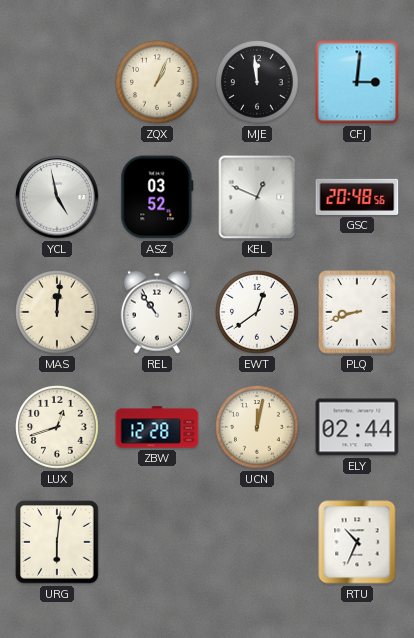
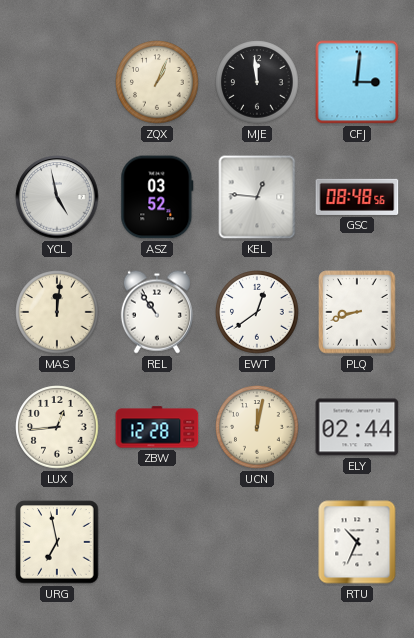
KEL: 12:49 -> 12:46
GSC: 20:48 -> 08:48
LUX: 12:42 -> 12:44
URG: 6:01 -> 6:58
